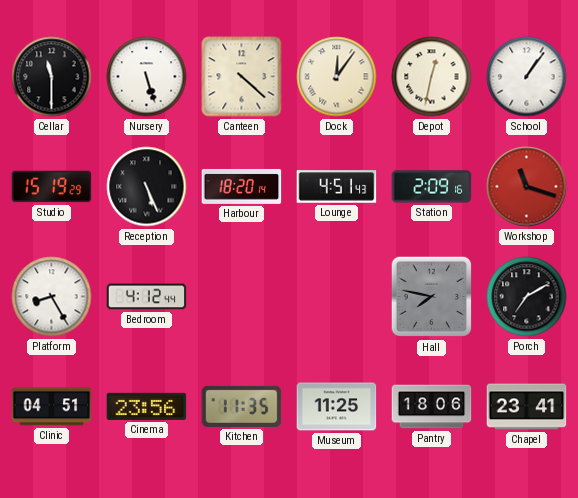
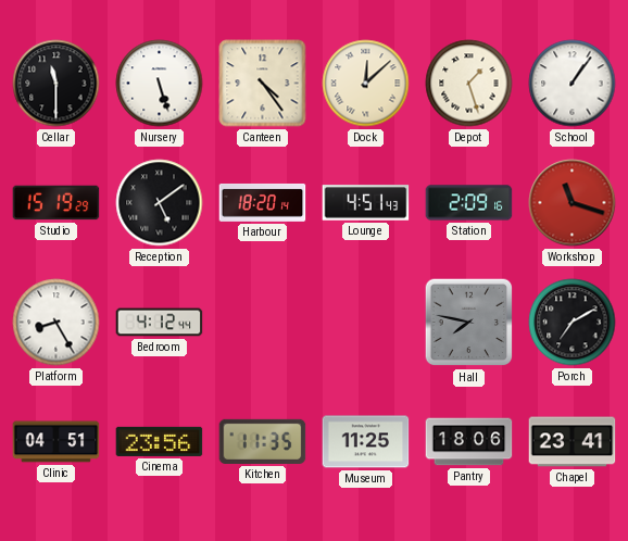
Canteen: 4:22 -> 4:24
Dock: 12:06 -> 12:08
Depot: 12:32 -> 1:27
Reception: 5:26 -> 5:09
